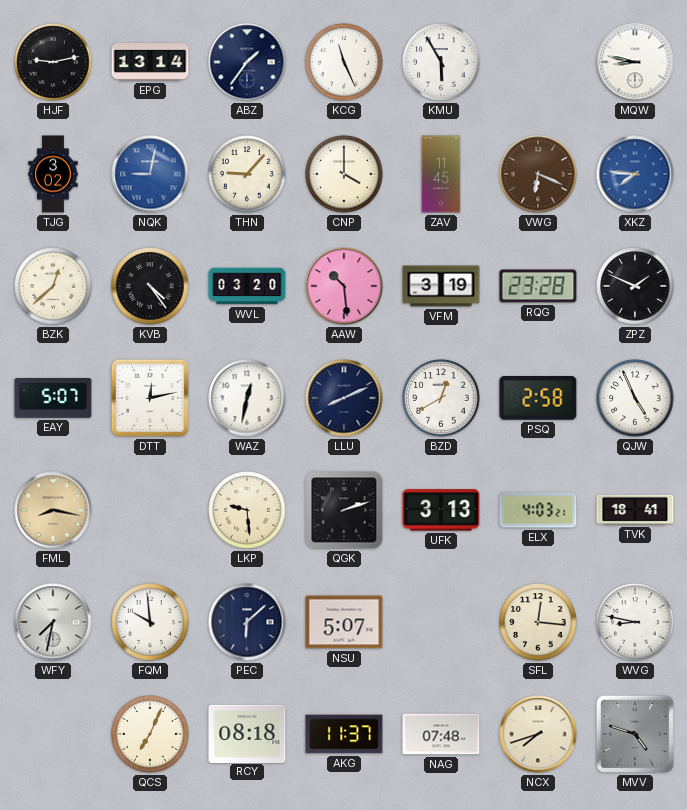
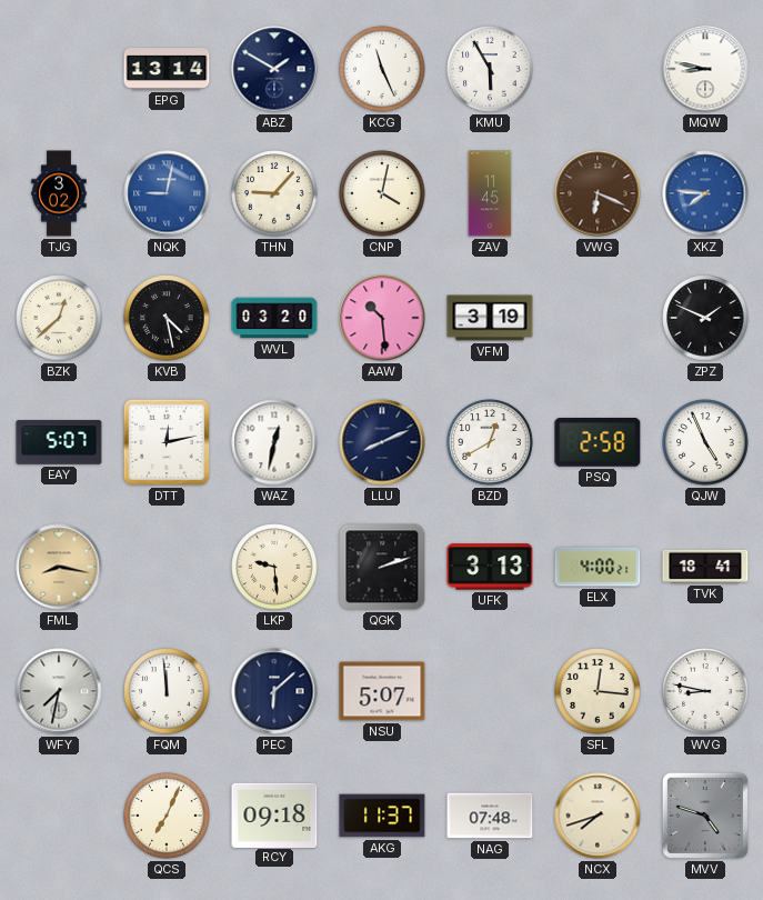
HJF: 9:13 -> none
ABZ: 1:36 -> 1:50
CNP: 4:00 -> 4:02
KVB: 4:24 -> 4:28
RQG: 23:28 -> none
ELX: 4:03 -> 4:00
FQM: 9:59 -> 11:59
RCY: 08:18 -> 09:18
